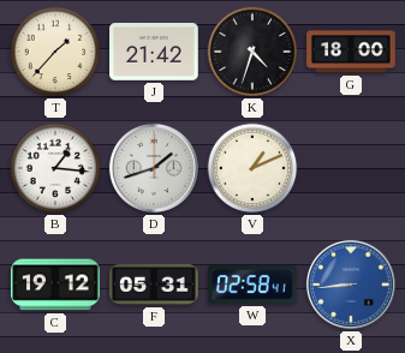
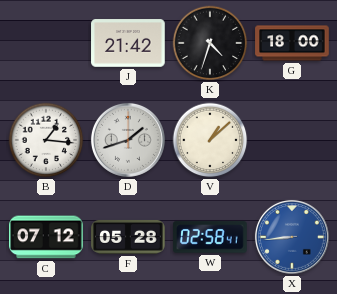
T: 1:37 -> none
V: 1:11 -> 1:08
C: 19:12 -> 07:12
F: 05:31 -> 05:28
